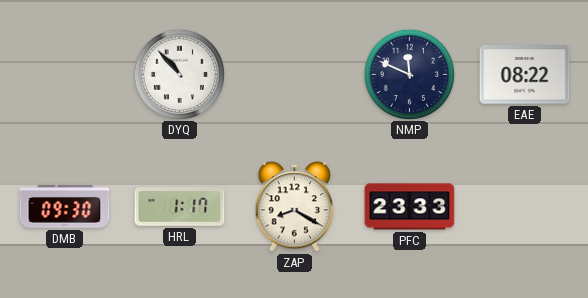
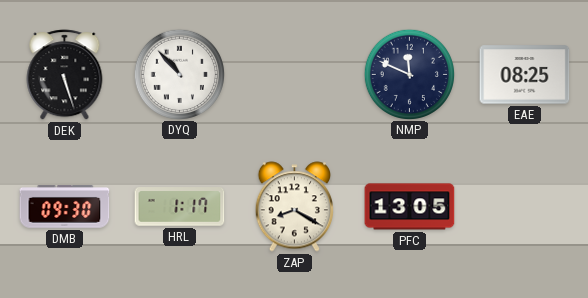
DEK: none -> 5:27
EAE: 08:22 -> 08:25
PFC: 23:33 -> 13:05
